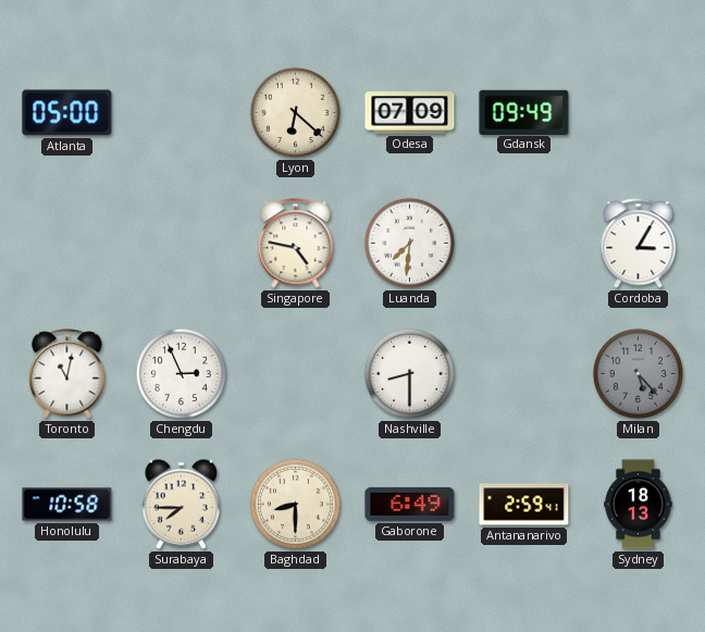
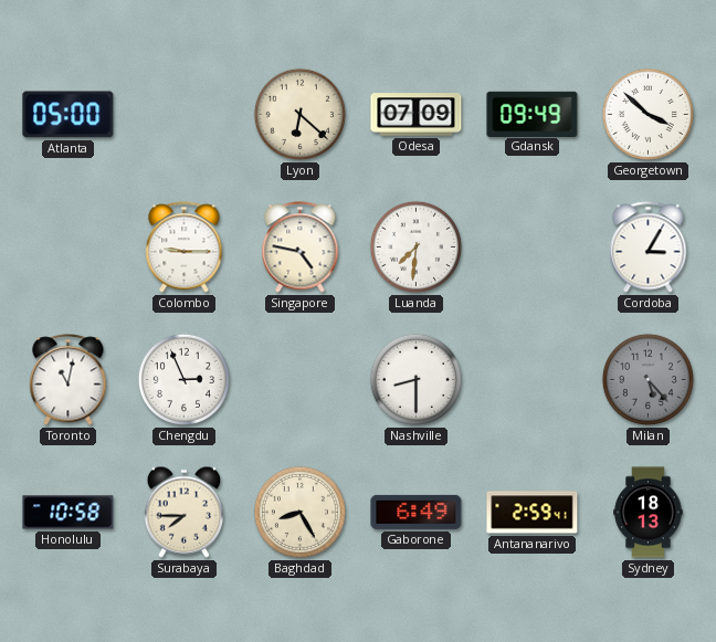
Georgetown: none -> 3:52
Colombo: none -> 9:15
Baghdad: 8:30 -> 8:25
